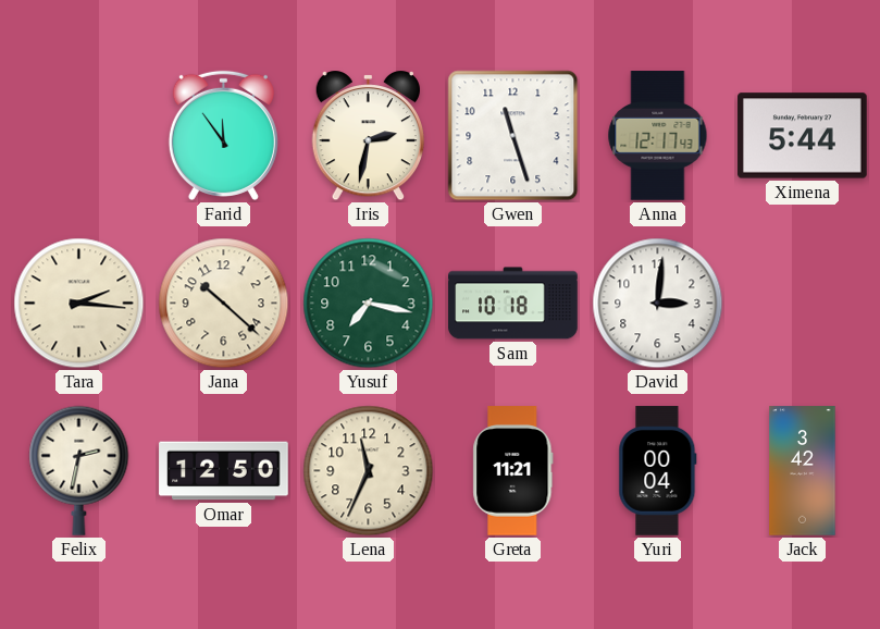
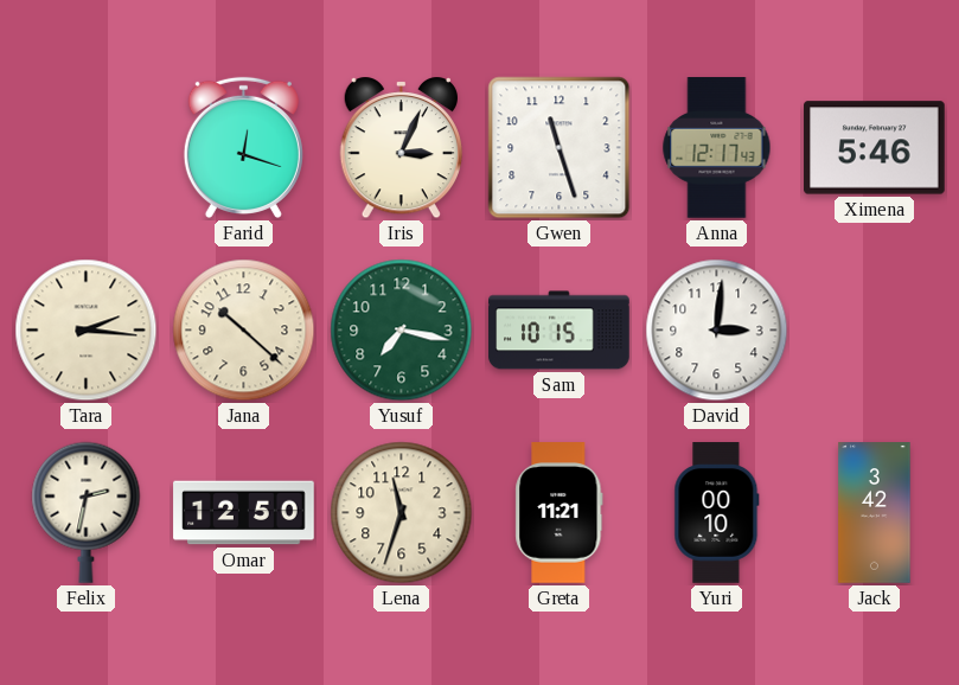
Farid: 11:54 -> 12:18
Iris: 2:32 -> 3:04
Ximena: 5:44 -> 5:46
Sam: 10:18 -> 10:15
Lena: 11:34 -> 11:33
Yuri: 00:04 -> 00:10
